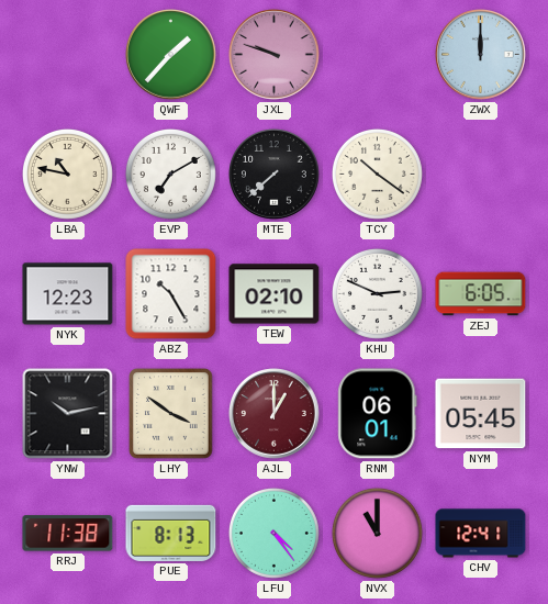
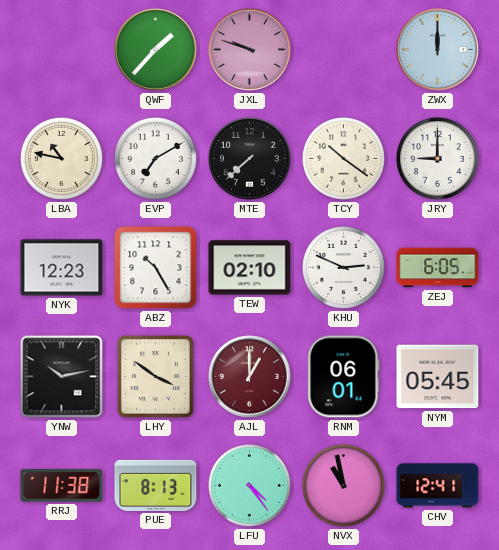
JRY: none -> 9:00
NVX: 11:00 -> 10:58
